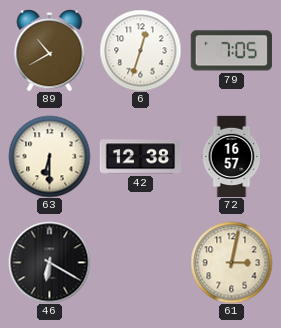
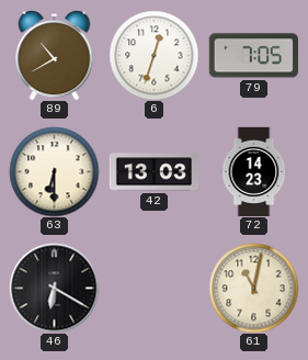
42: 12:38 -> 13:03
72: 16:57 -> 14:23
61: 3:02 -> 11:02
